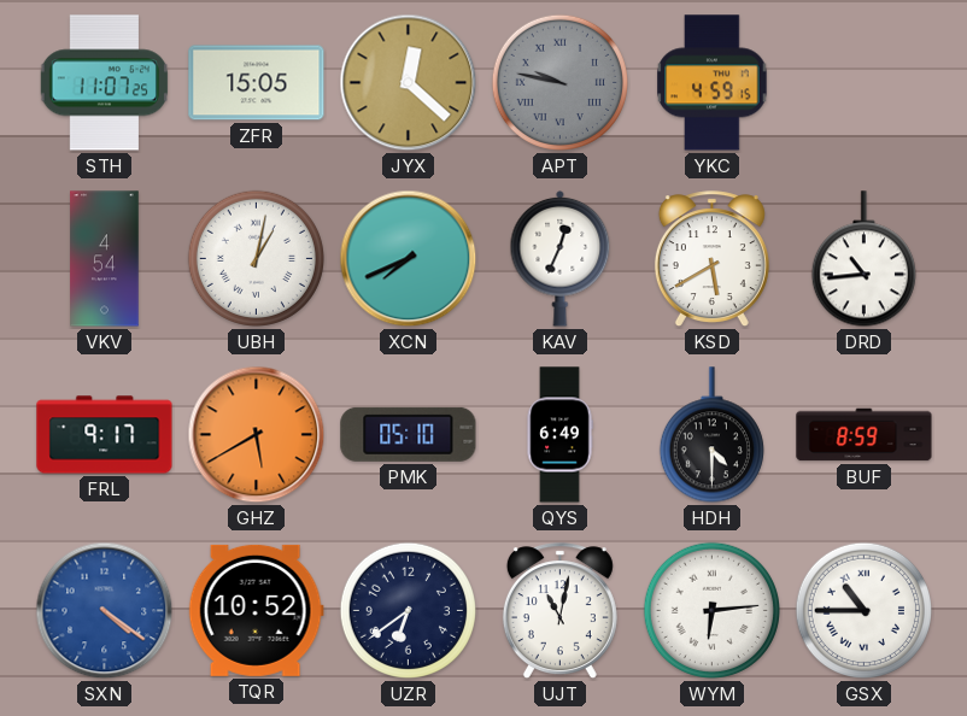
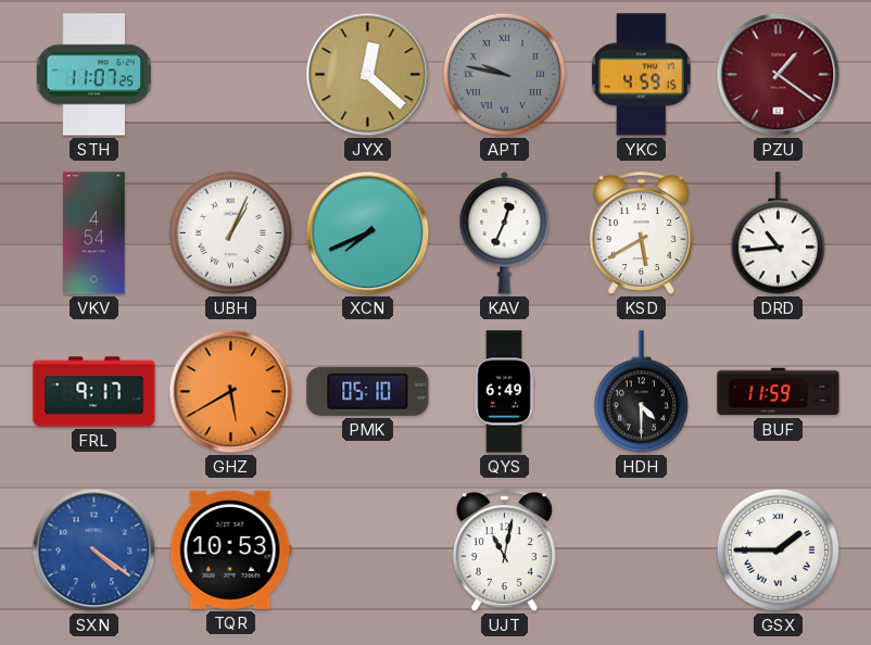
ZFR: 15:05 -> none
PZU: none -> 1:21
UBH: 1:02 -> 1:04
BUF: 8:59 -> 11:59
TQR: 10:52 -> 10:53
UZR: 6:39 -> none
WYM: 6:14 -> none
GSX: 10:45 -> 1:45
